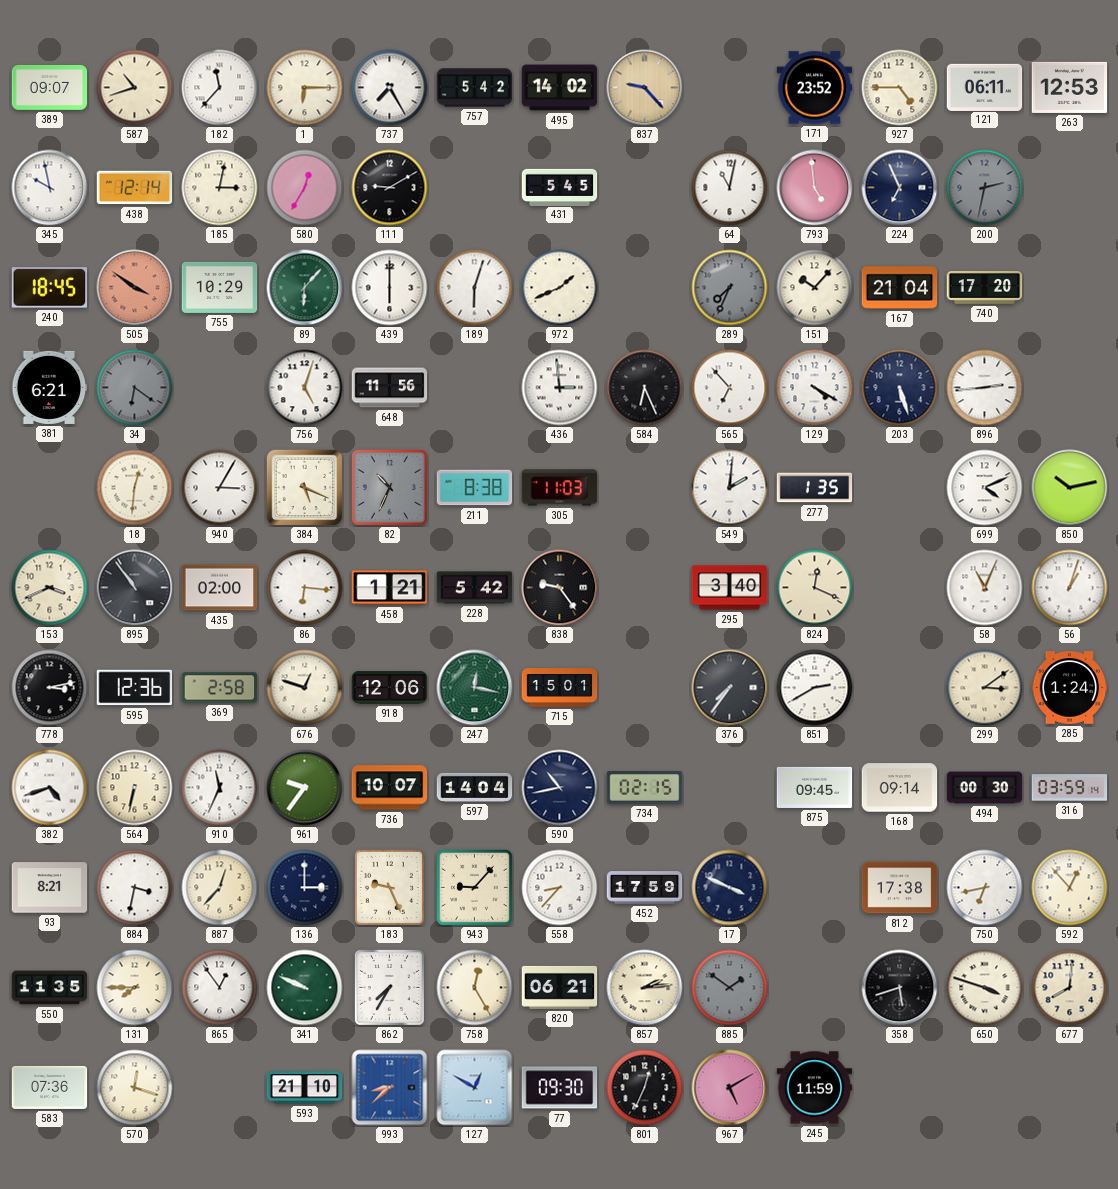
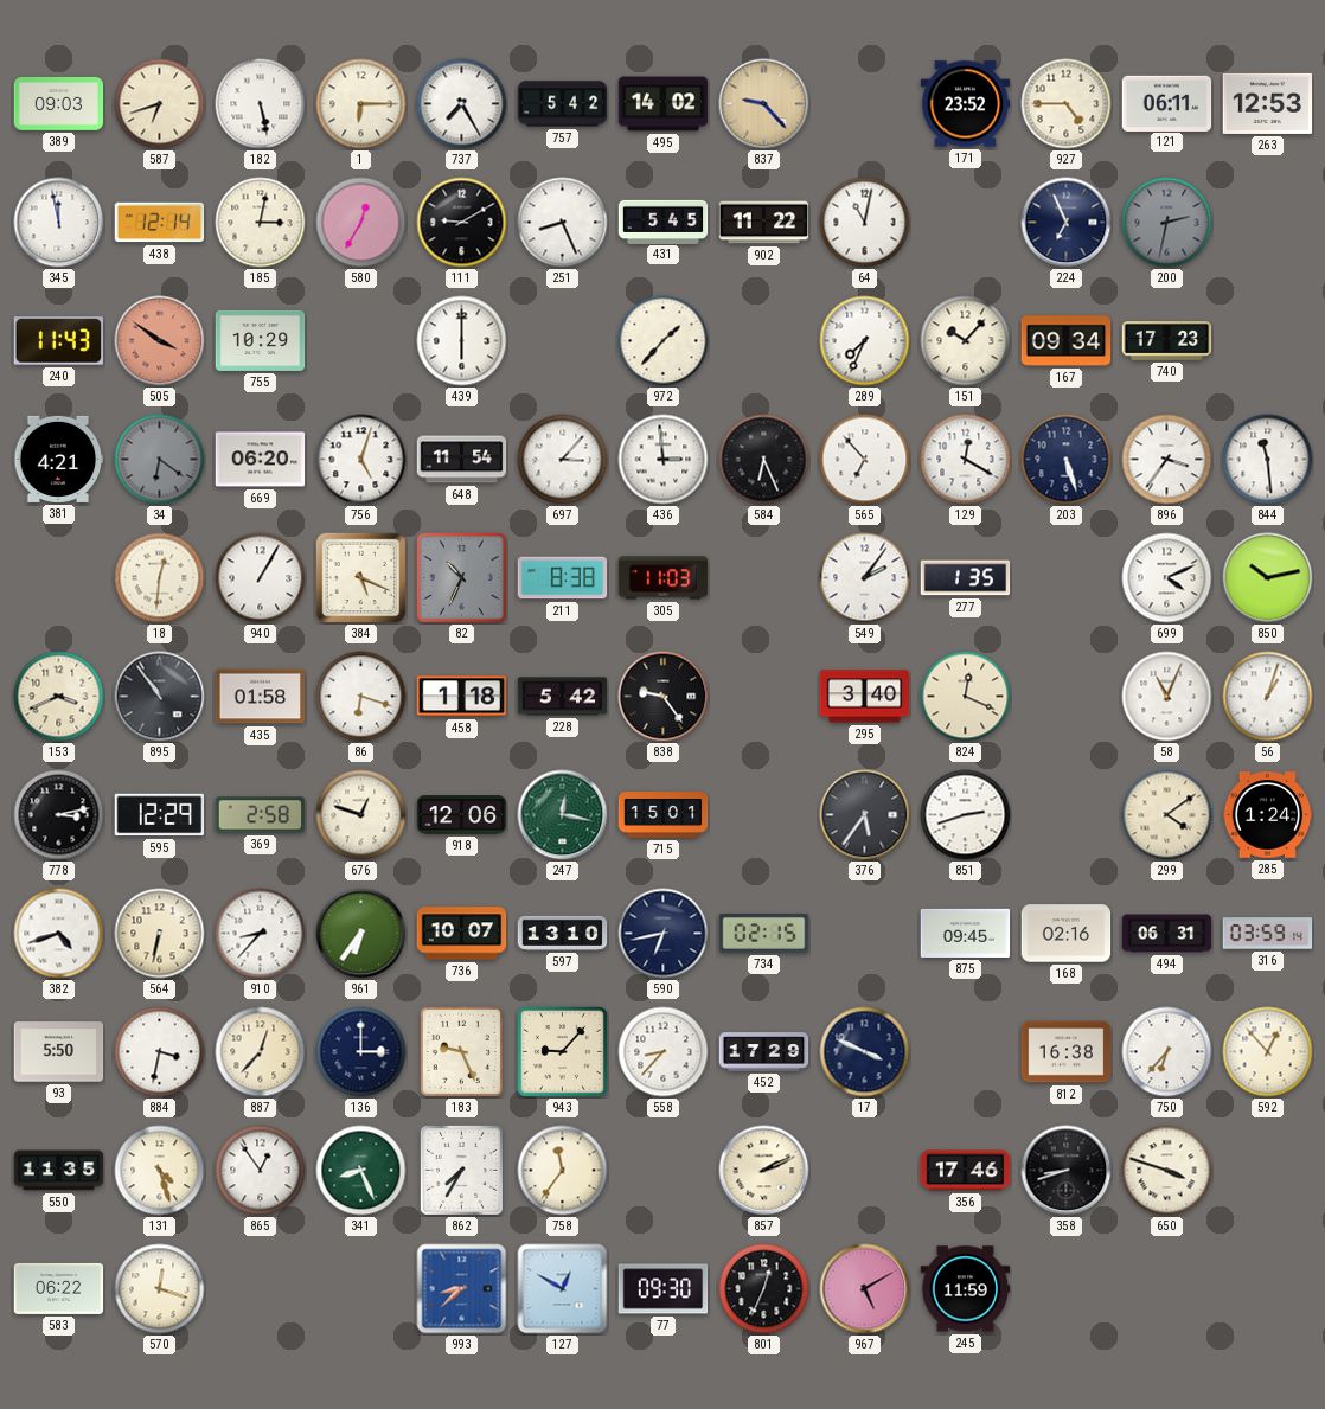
389: 09:07 -> 09:03
587: 10:42 -> 6:42
182: 11:37 -> 5:28
345: 9:58 -> 11:58
251: none -> 8:26
902: none -> 11:22
793: 4:59 -> none
240: 18:45 -> 11:43
89: 6:07 -> none
189: 6:03 -> none
972: 1:41 -> 1:37
289 dial: grey -> white
167: 21:04 -> 09:34
740: 17:20 -> 17:23
381: 6:21 -> 4:21
669: none -> 06:20
648: 11:56 -> 11:54
697: none -> 3:07
129: 4:20 -> 12:20
896: 2:44 -> 3:36
844: none -> 11:29
940: 3:05 -> 1:05
549: 2:01 -> 2:06
435: 02:00 -> 01:58
86: 6:16 -> 6:18
458: 1:21 -> 1:18
595: 12:36 -> 12:29
376: 7:36 -> 5:36
851: 2:40 -> 2:42
299: 3:09 -> 4:09
910: 11:34 -> 8:37
961: 9:36 -> 6:36
597: 14:04 -> 13:10
590: 10:43 -> 6:43
168: 09:14 -> 02:16
494: 00:30 -> 06:31
93: 8:21 -> 5:50
452: 17:59 -> 17:29
812: 17:38 -> 16:38
750: 6:43 -> 6:37
131: 7:45 -> 4:27
341: 9:49 -> 8:26
758: 12:25 -> 11:36
820: 06:21 -> none
857: 2:14 -> 2:11
885: 1:51 -> none
356: none -> 17:46
358: 5:42 -> 8:42
677: 8:01 -> none
583: 07:36 -> 06:22
593: 21:10 -> none
